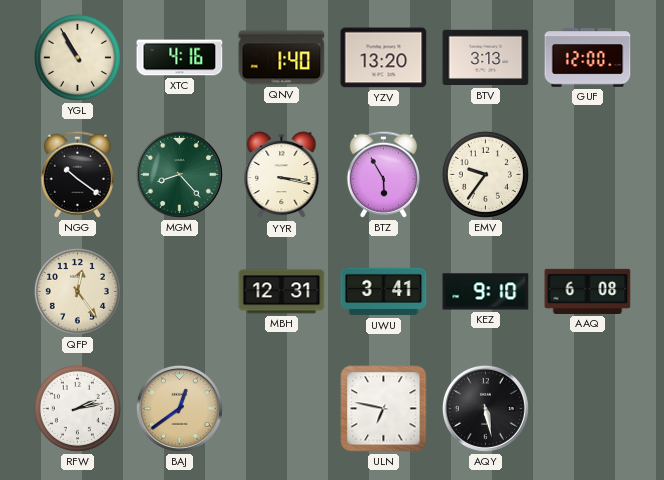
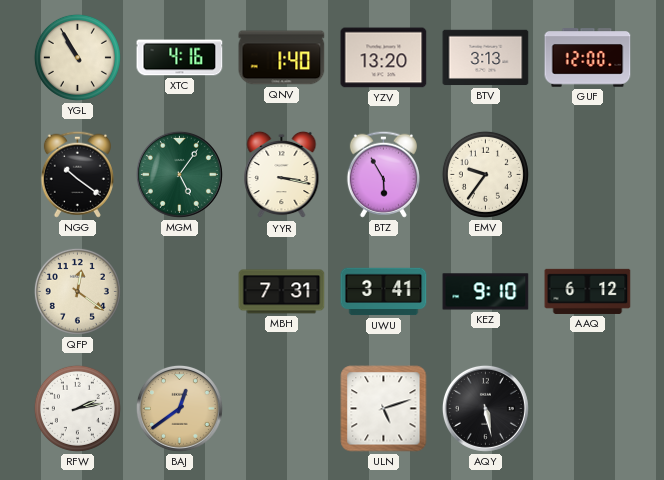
MGM: 8:23 -> 5:06
QFP: 12:24 -> 12:21
MBH: 12:31 -> 7:31
AAQ: 6:08 -> 6:12
ULN: 6:47 -> 5:12
